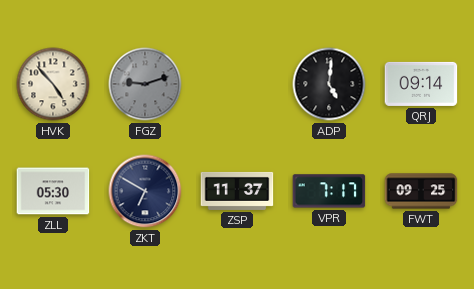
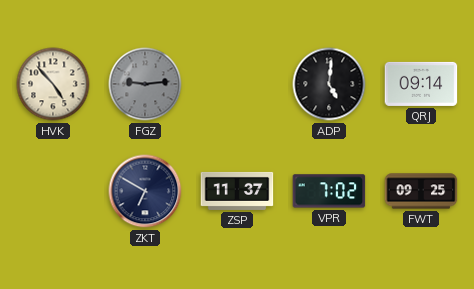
FGZ: 9:12 -> 9:14
ZLL: 05:30 -> none
VPR: 7:17 -> 7:02
